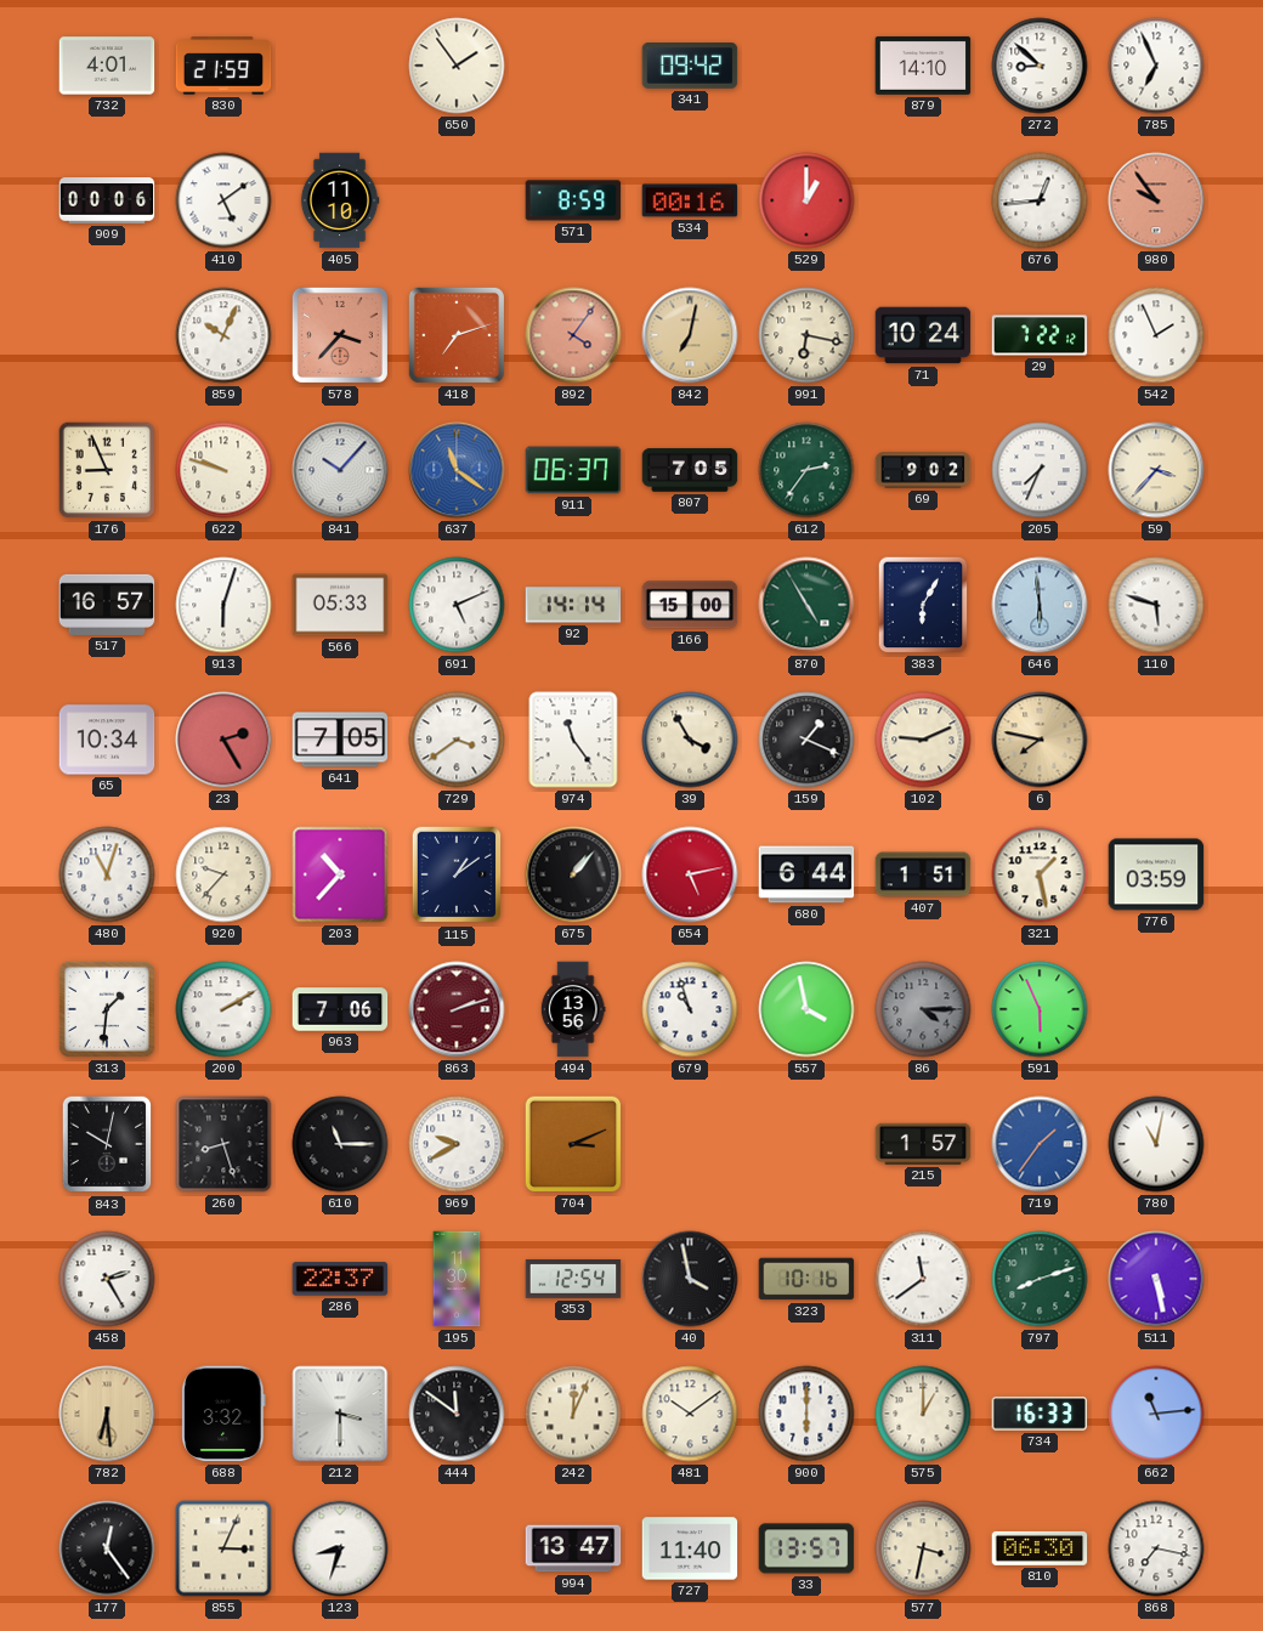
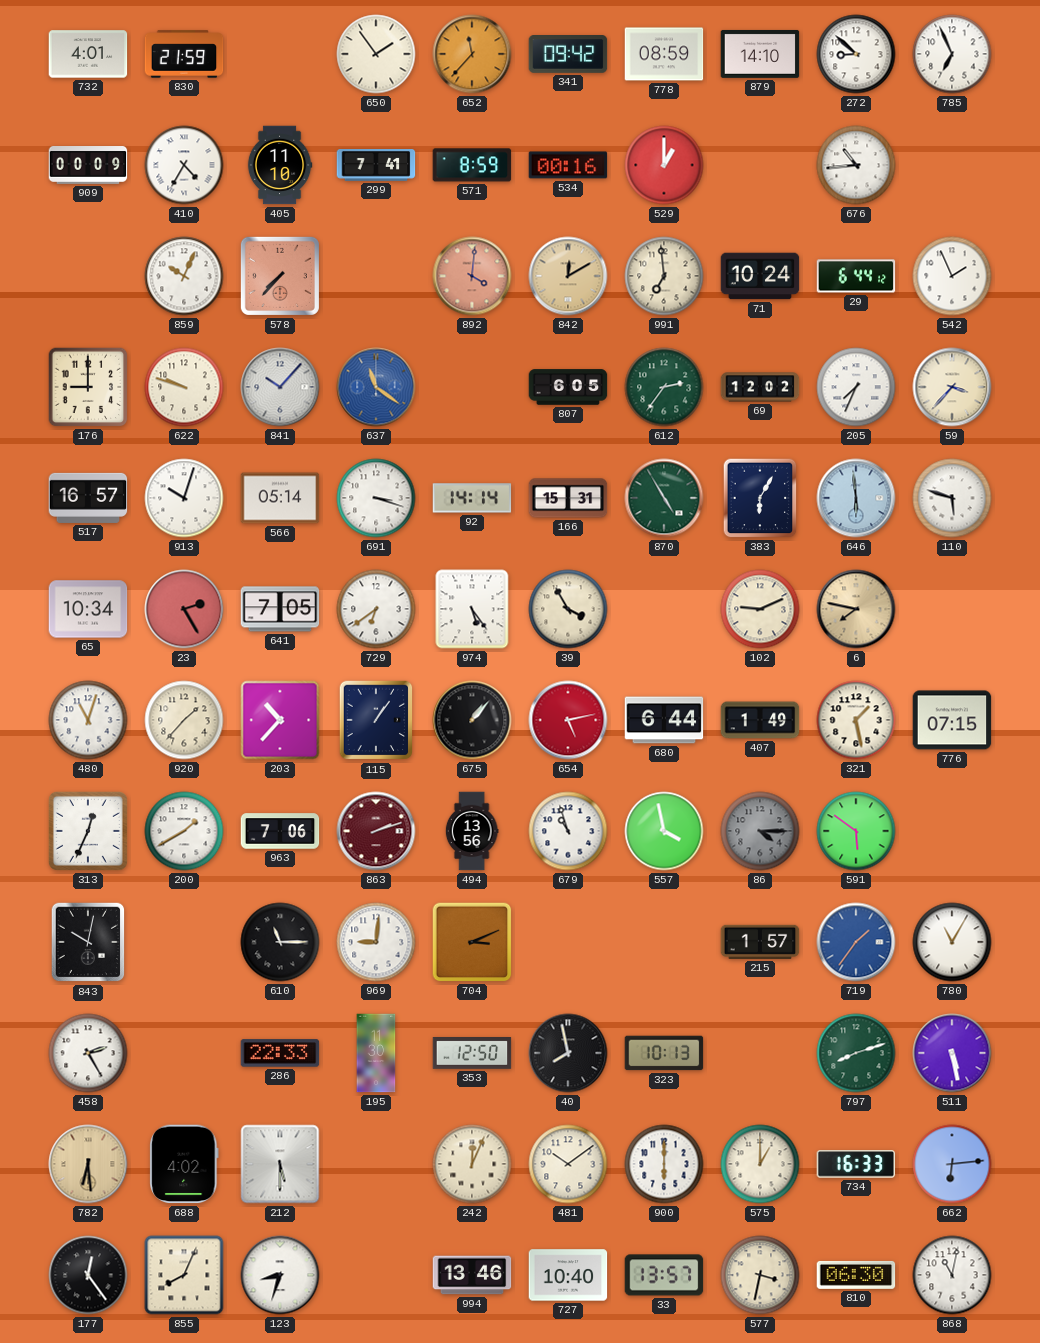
652: none -> 11:37
778: none -> 08:59
909: 00:06 -> 00:09
410: 5:09 -> 4:35
299: none -> 7:41
676: 12:44 -> 10:44
980: 9:54 -> none
578: 3:37 -> 7:37
418: 7:12 -> none
892: 4:06 -> 4:01
842: 7:02 -> 12:10
991: 6:17 -> 6:59
29: 7:22 -> 6:44
176: 8:56 -> 9:00
911: 06:37 -> none
807: 7:05 -> 6:05
69: 9:02 -> 12:02
913: 6:03 -> 10:03
566: 05:33 -> 05:14
691: 5:11 -> 3:18
166: 15:00 -> 15:31
729: 3:39 -> 6:39
974: 11:24 -> 5:24
159: 1:19 -> none
920: 9:37 -> 1:37
115: 1:09 -> 1:06
407: 1:51 -> 1:49
776: 03:59 -> 07:15
313: 1:31 -> 12:34
200: 2:10 -> 1:40
591: 5:56 -> 5:51
260: 8:27 -> none
969: 9:40 -> 9:01
780: 11:02 -> 11:05
286: 22:37 -> 22:33
353: 12:54 -> 12:50
40: 3:58 -> 7:58
323: 10:16 -> 10:13
311: 11:39 -> none
688: 3:32 -> 4:02
212: 3:30 -> 5:30
444: 11:51 -> none
662: 11:14 -> 6:14
855: 3:04 -> 8:04
994: 13:47 -> 13:46
727: 11:40 -> 10:40
868: 7:17 -> 11:02
